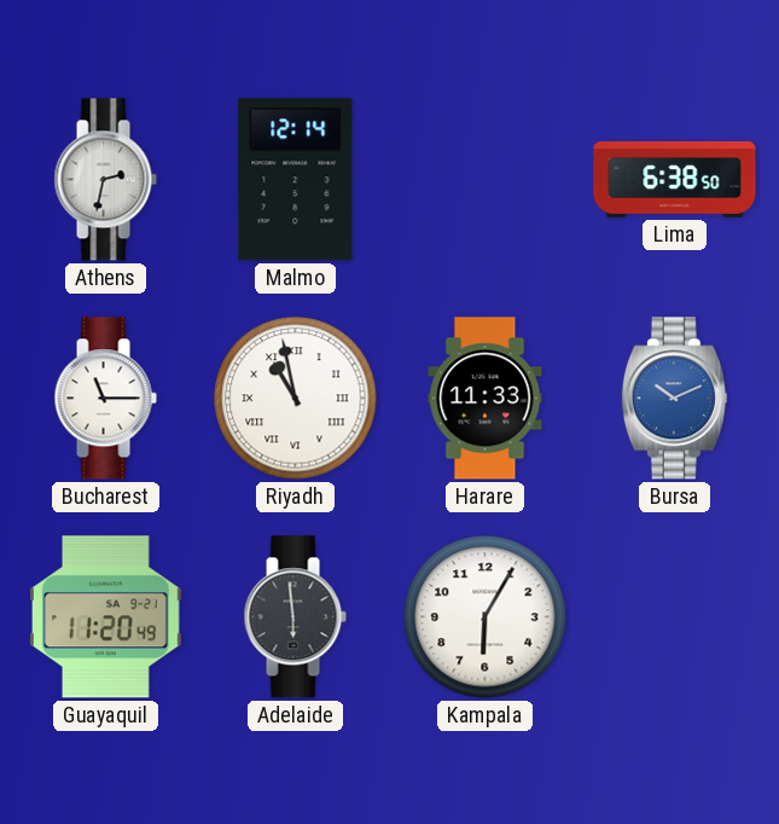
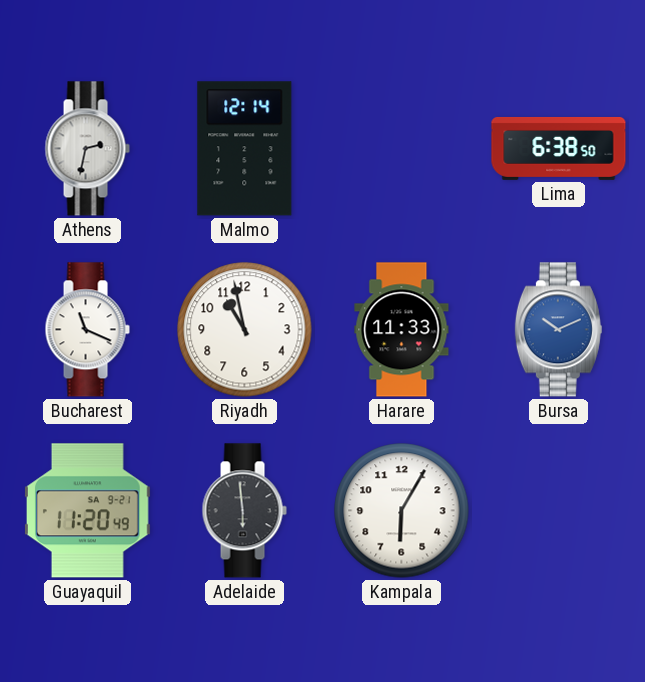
Bucharest: 11:15 -> 11:19
Riyadh numerals: Roman -> Arabic
